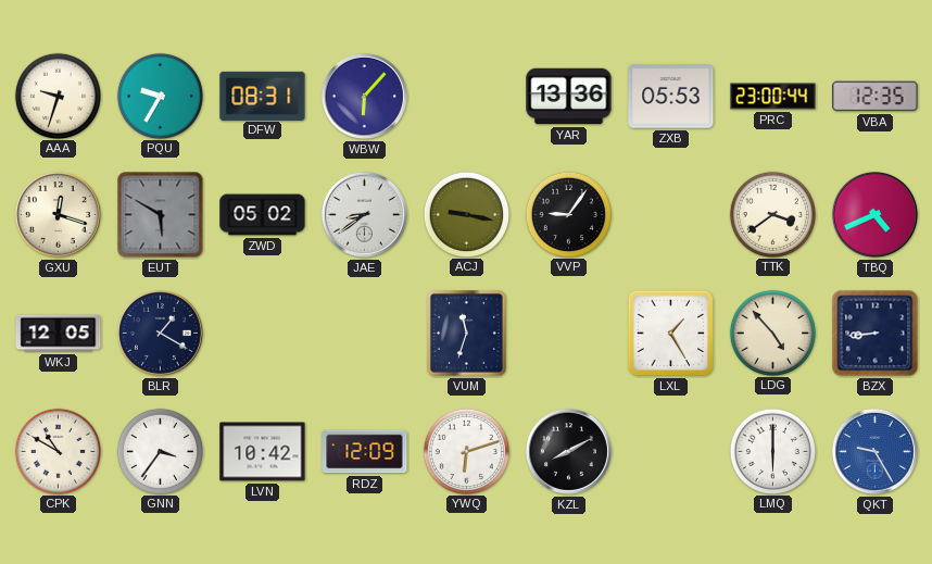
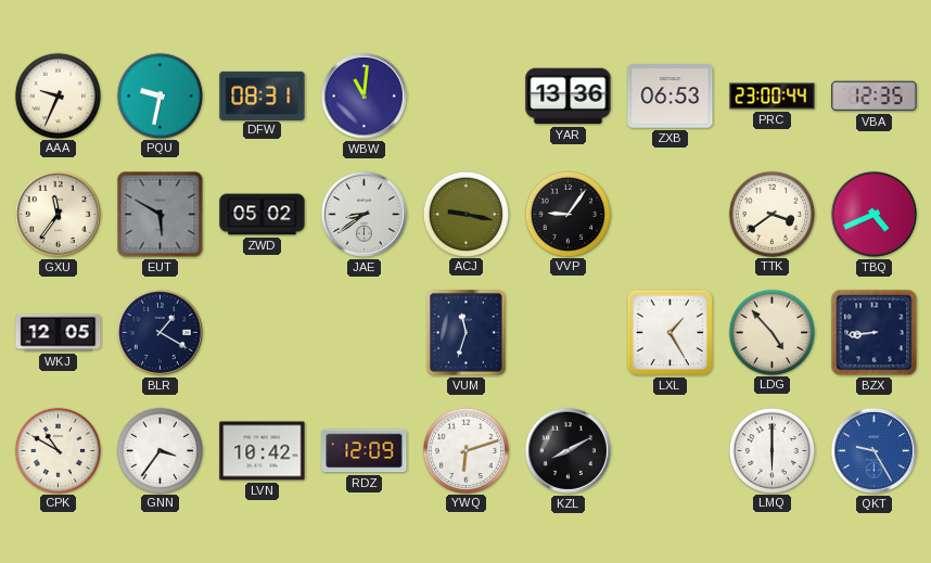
AAA: 9:33 -> 9:34
PQU: 9:35 -> 9:32
WBW: 6:07 -> 11:01
ZXB: 05:53 -> 06:53
GXU: 12:18 -> 11:36
